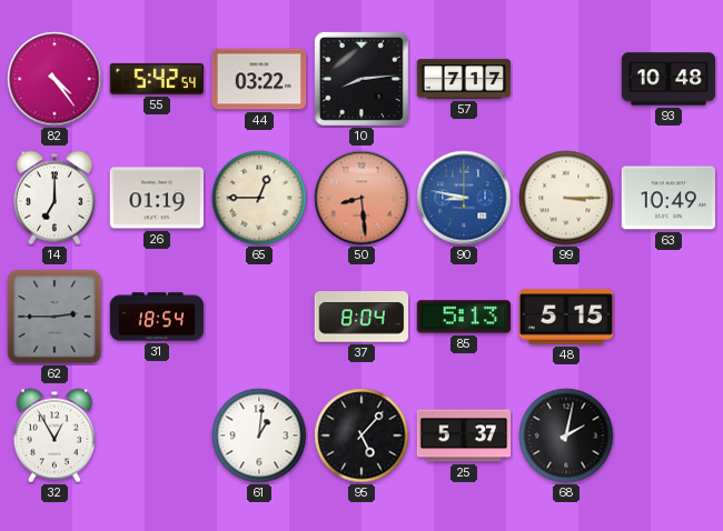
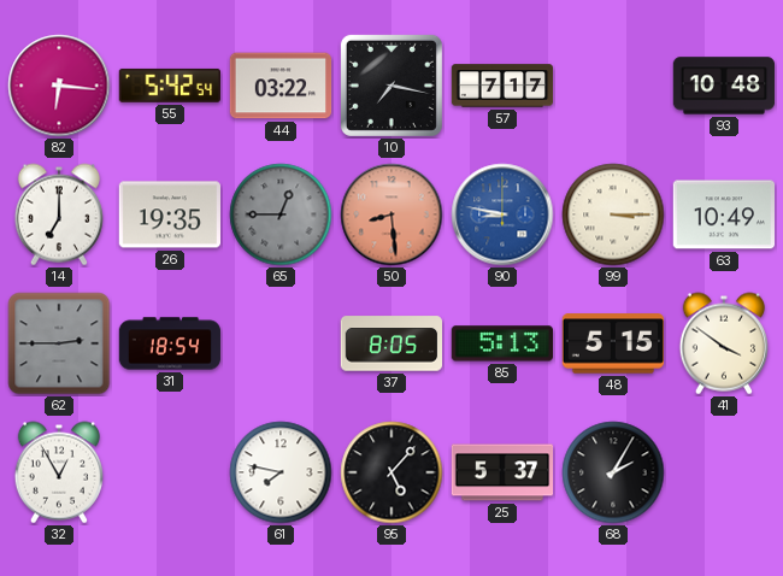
82: 4:24 -> 6:16
10: 8:14 -> 7:17
26: 01:19 -> 19:35
65 dial: cream -> grey
37: 8:04 -> 8:05
41: none -> 3:51
61: 1:01 -> 7:47
68: 2:02 -> 2:05
